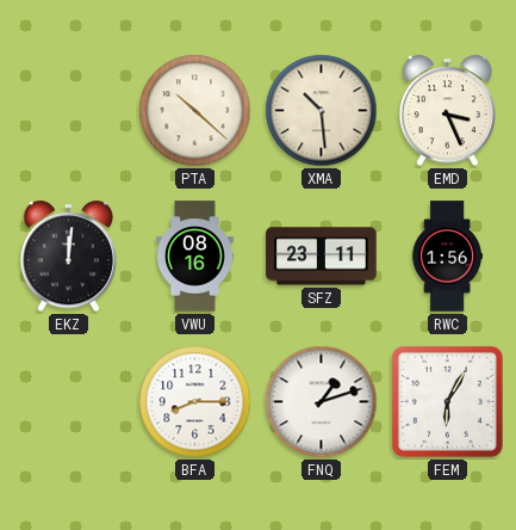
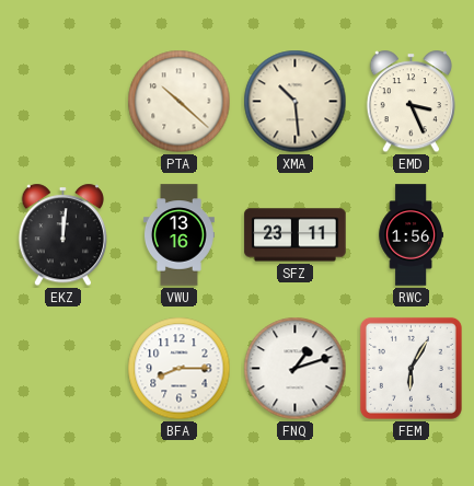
VWU: 08:16 -> 13:16
